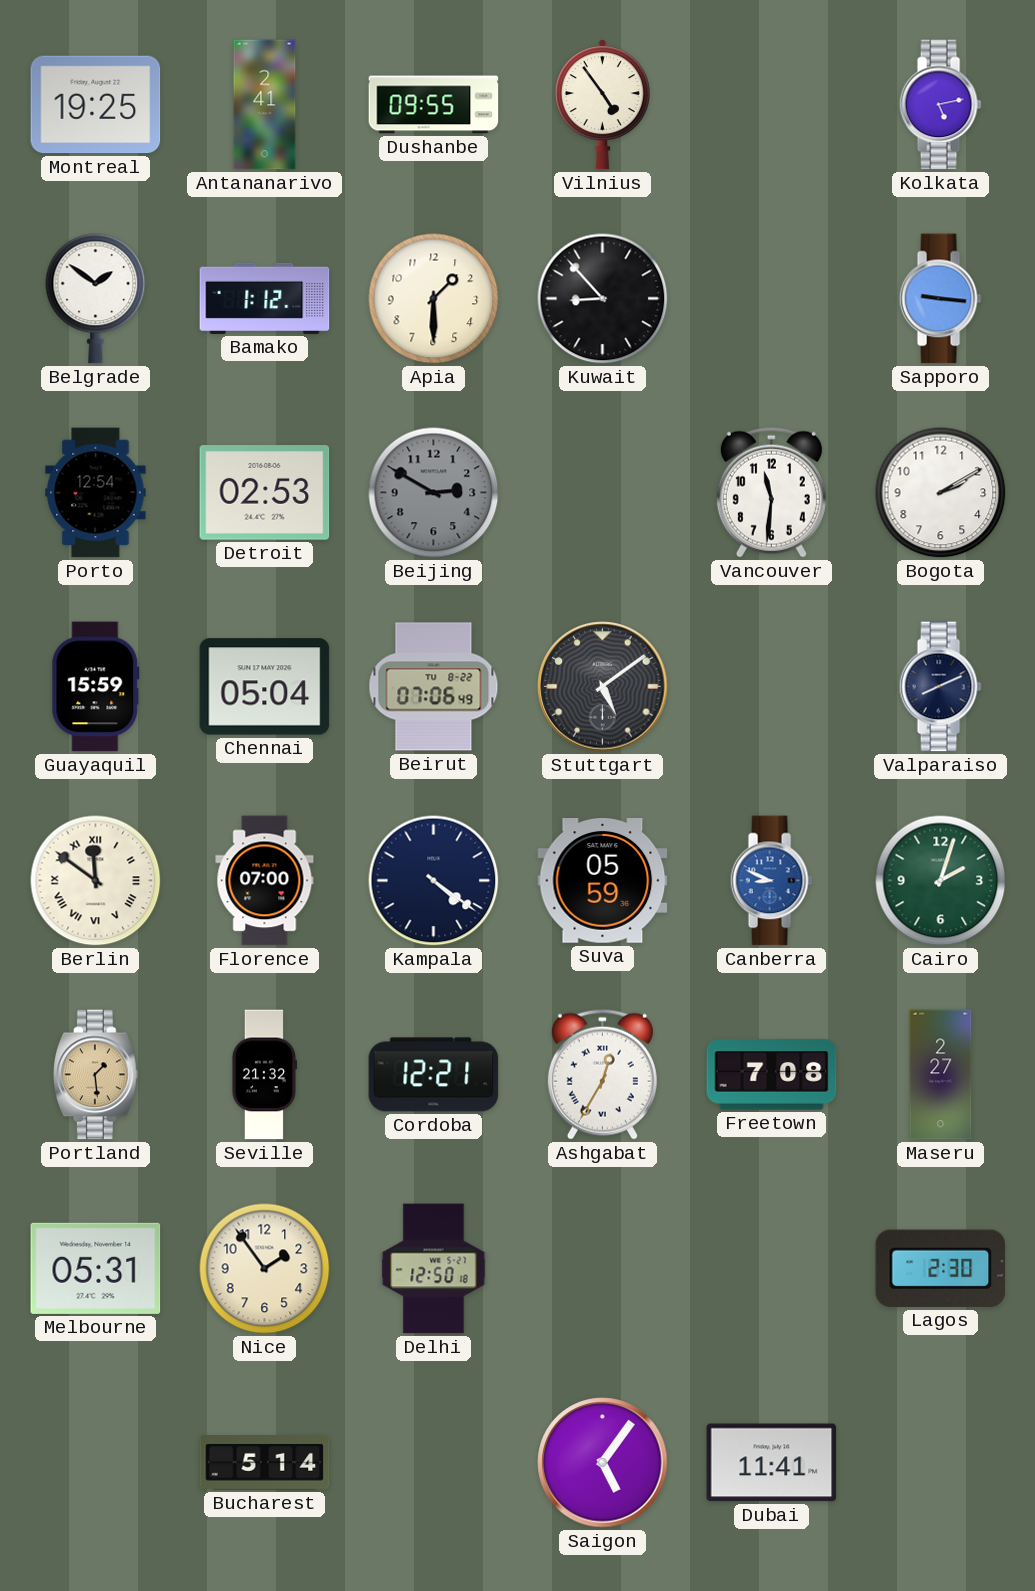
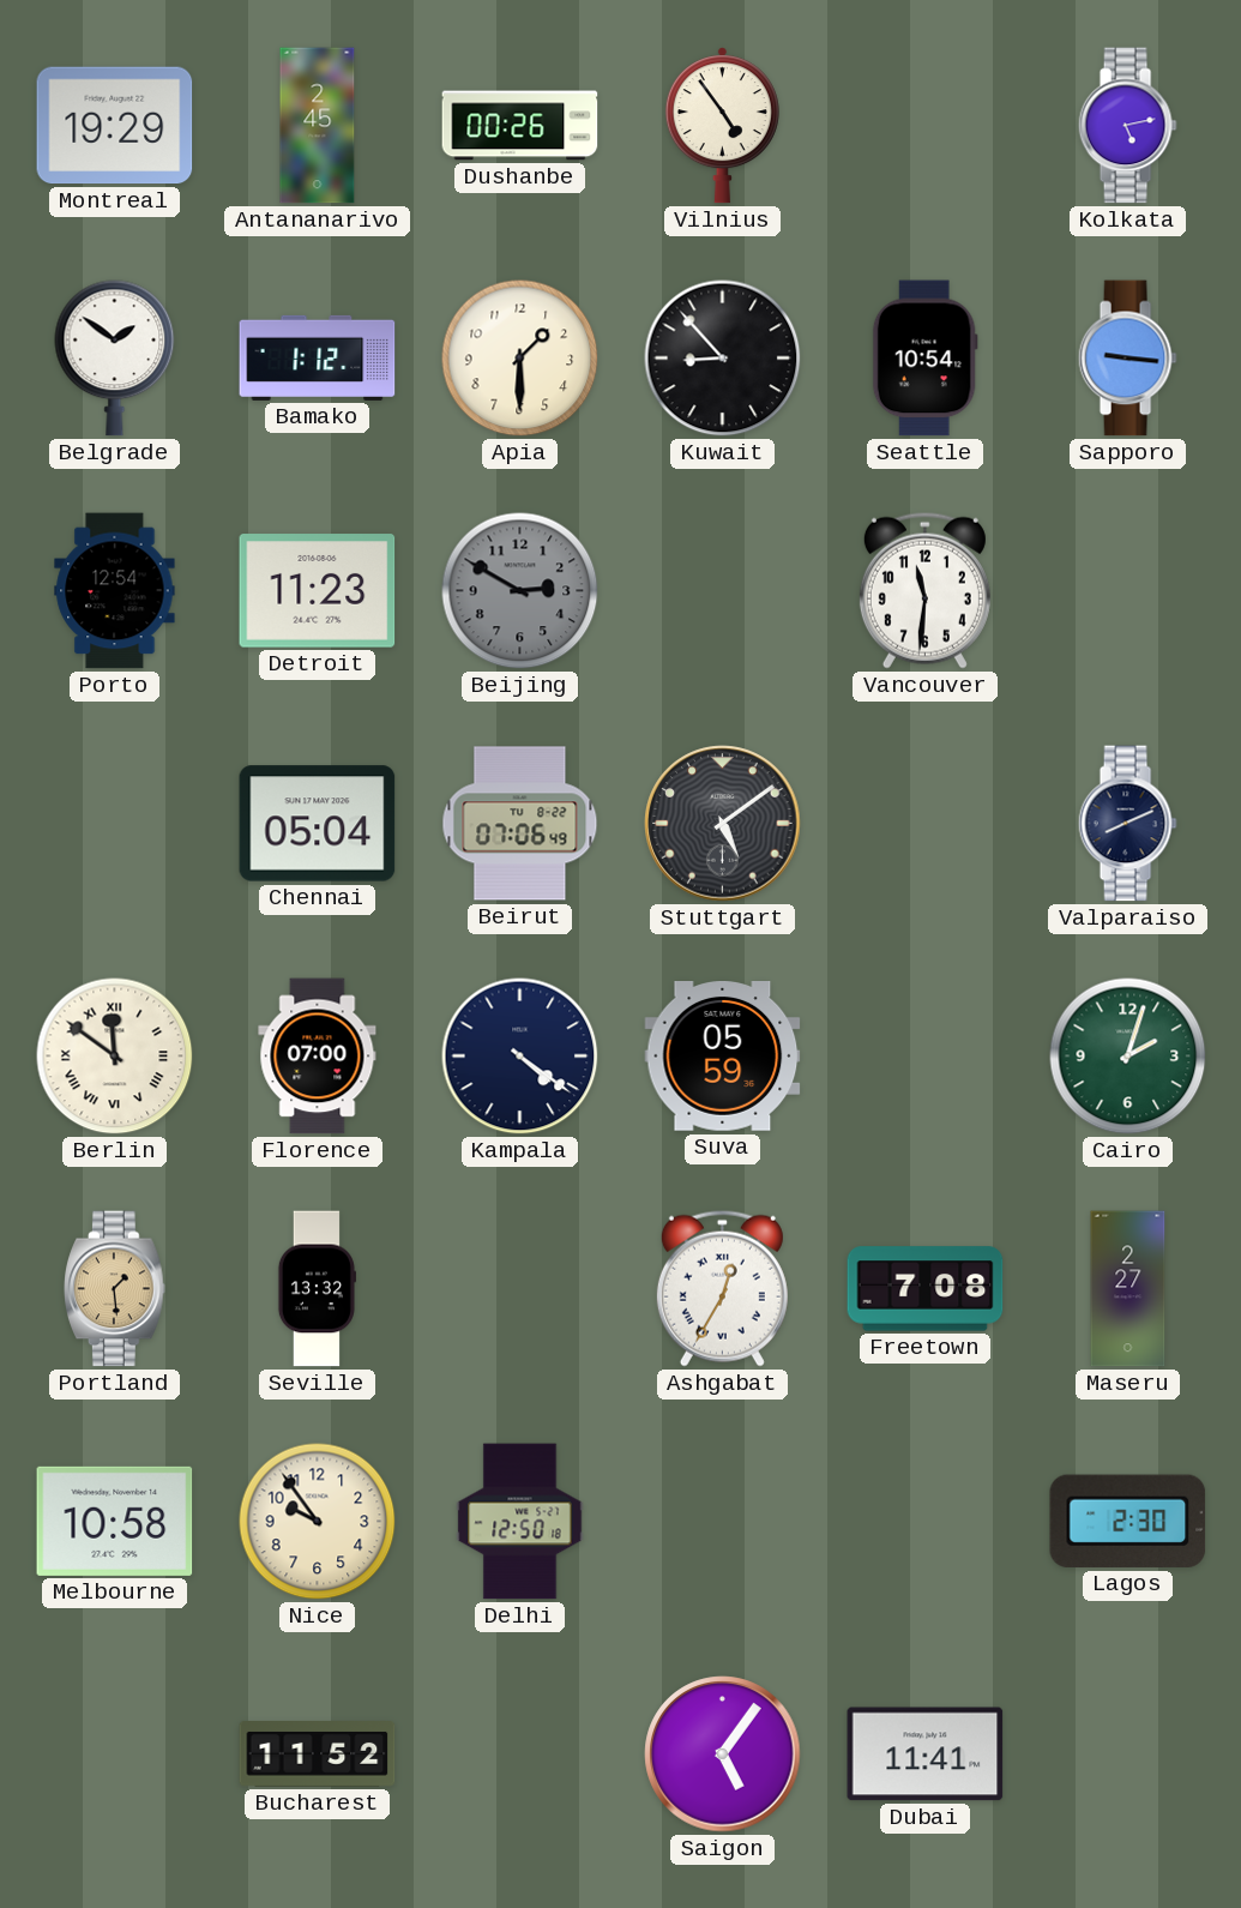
Montreal: 19:25 -> 19:29
Antananarivo: 2:41 -> 2:45
Dushanbe: 09:55 -> 00:26
Seattle: none -> 10:54
Detroit: 02:53 -> 11:23
Bogota: 2:10 -> none
Guayaquil: 15:59 -> none
Canberra: 8:49 -> none
Seville: 21:32 -> 13:32
Cordoba: 12:21 -> none
Melbourne: 05:31 -> 10:58
Nice: 1:54 -> 9:54
Bucharest: 5:14 -> 11:52
